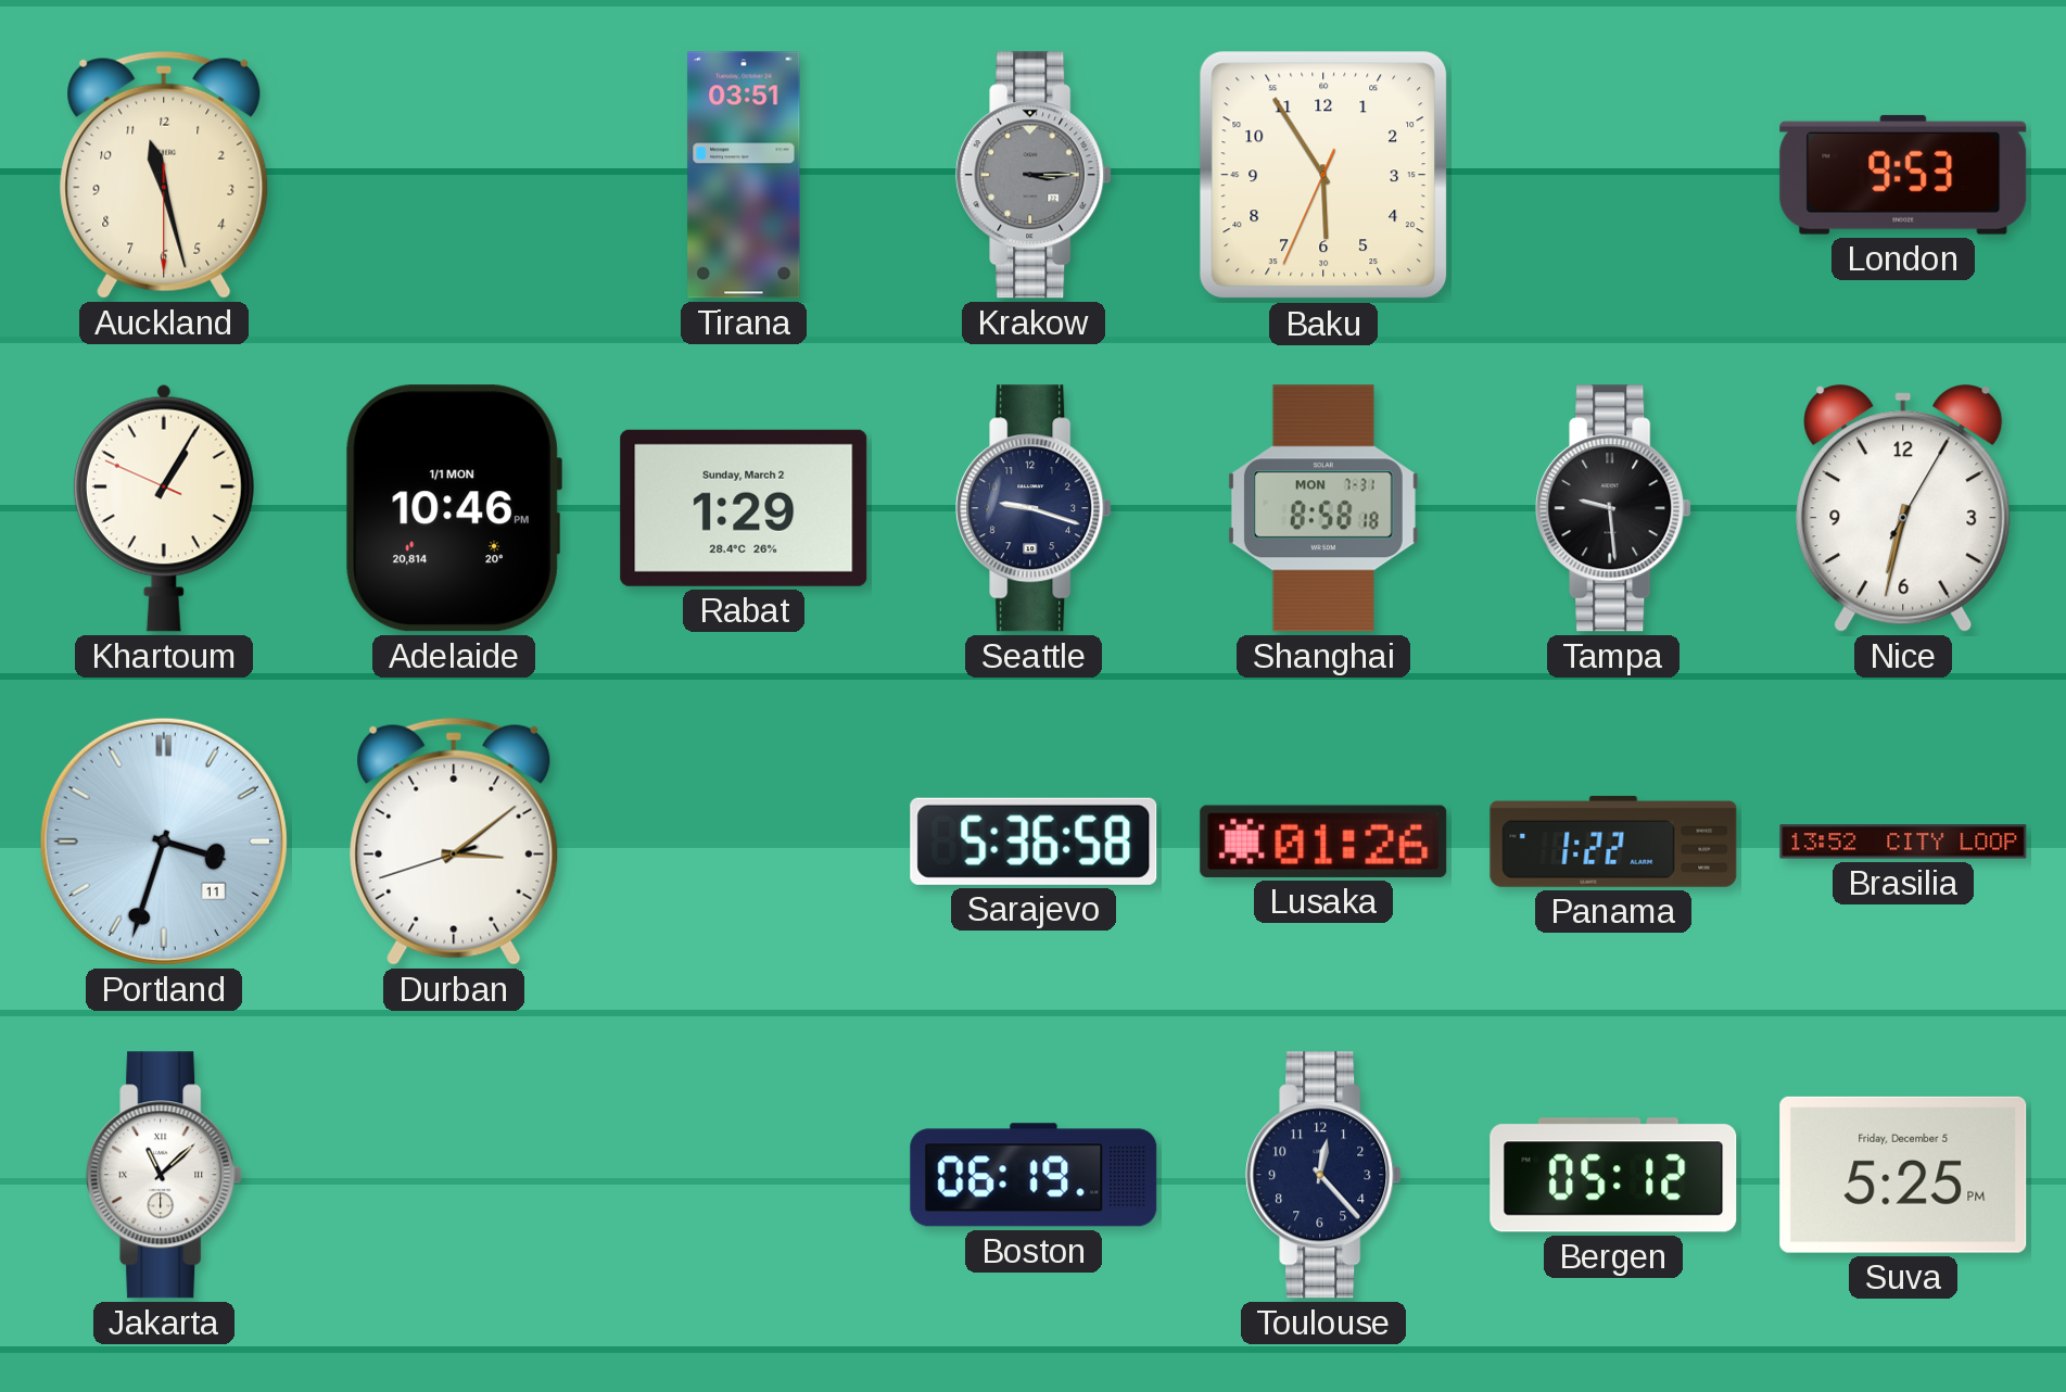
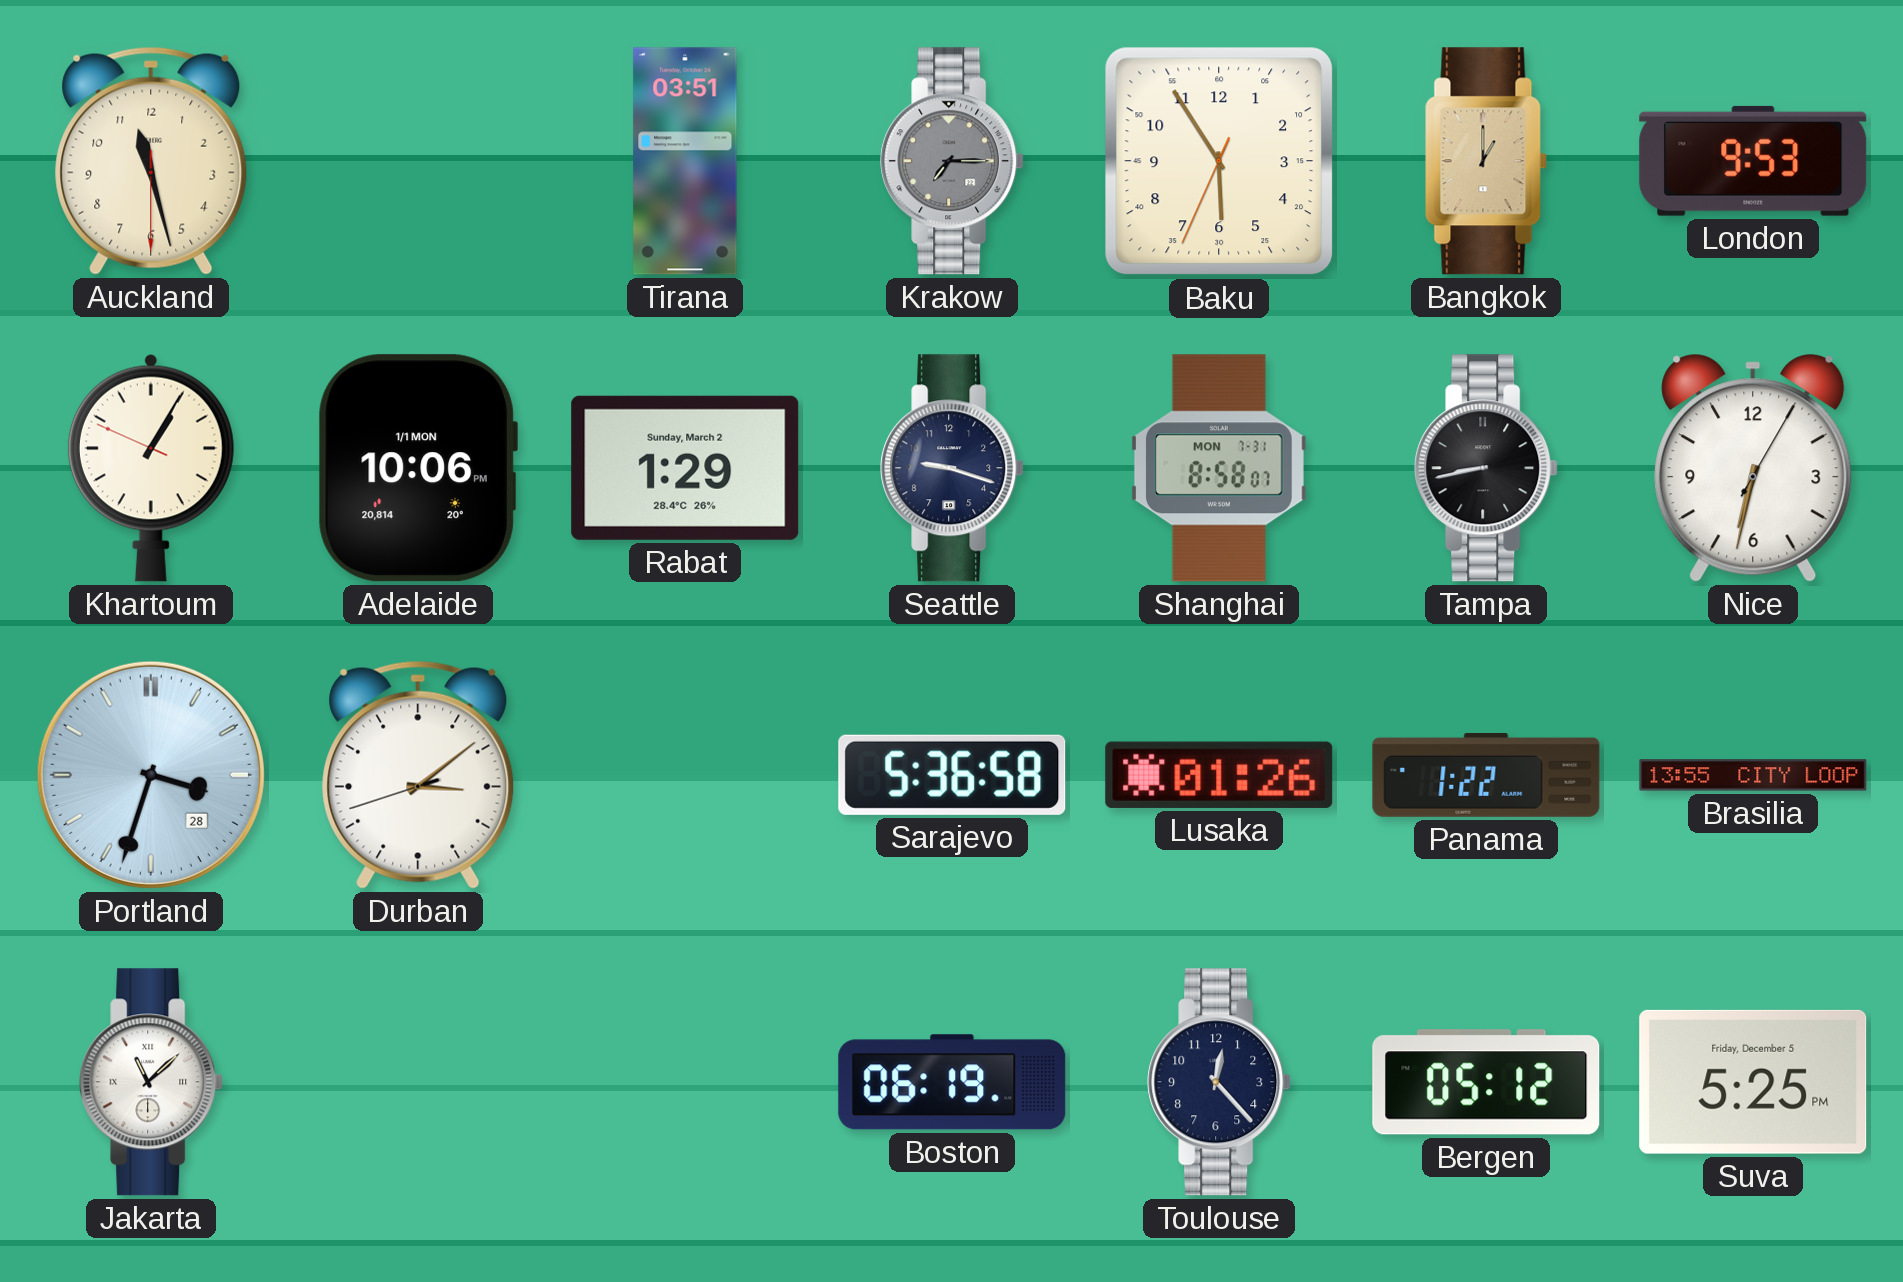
Krakow: 3:15 -> 7:15
Bangkok: none -> 1:00
Adelaide: 10:46 -> 10:06
Shanghai: 8:58:18 -> 8:58:07
Tampa: 9:29 -> 8:43
Portland date: 11 -> 28
Brasilia: 13:52 -> 13:55
